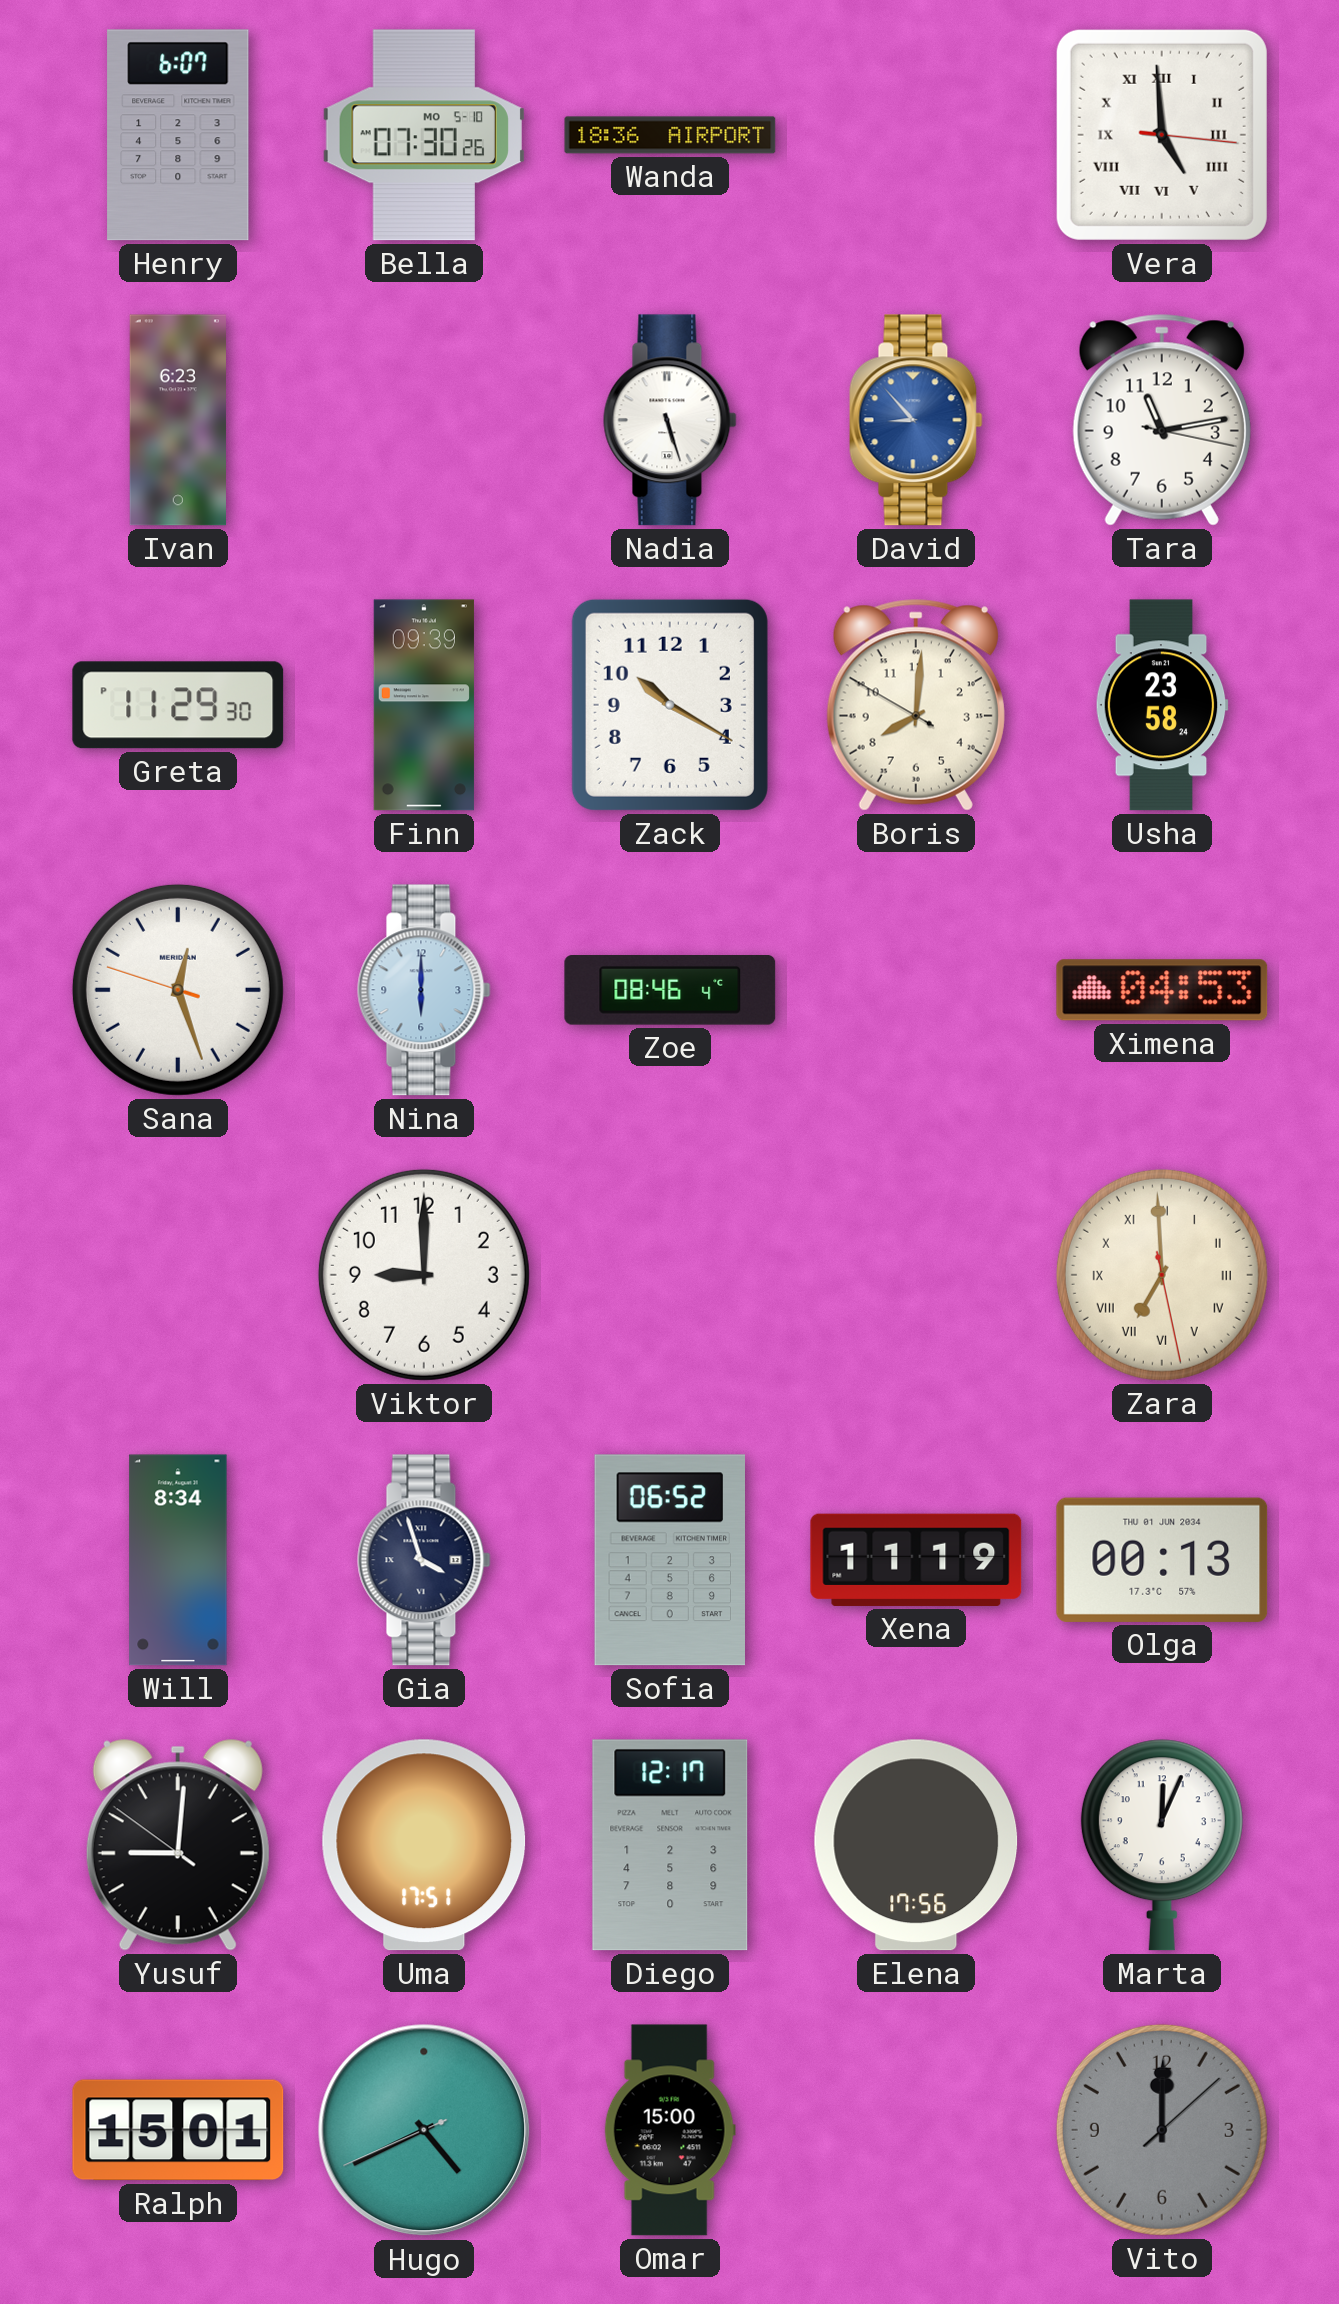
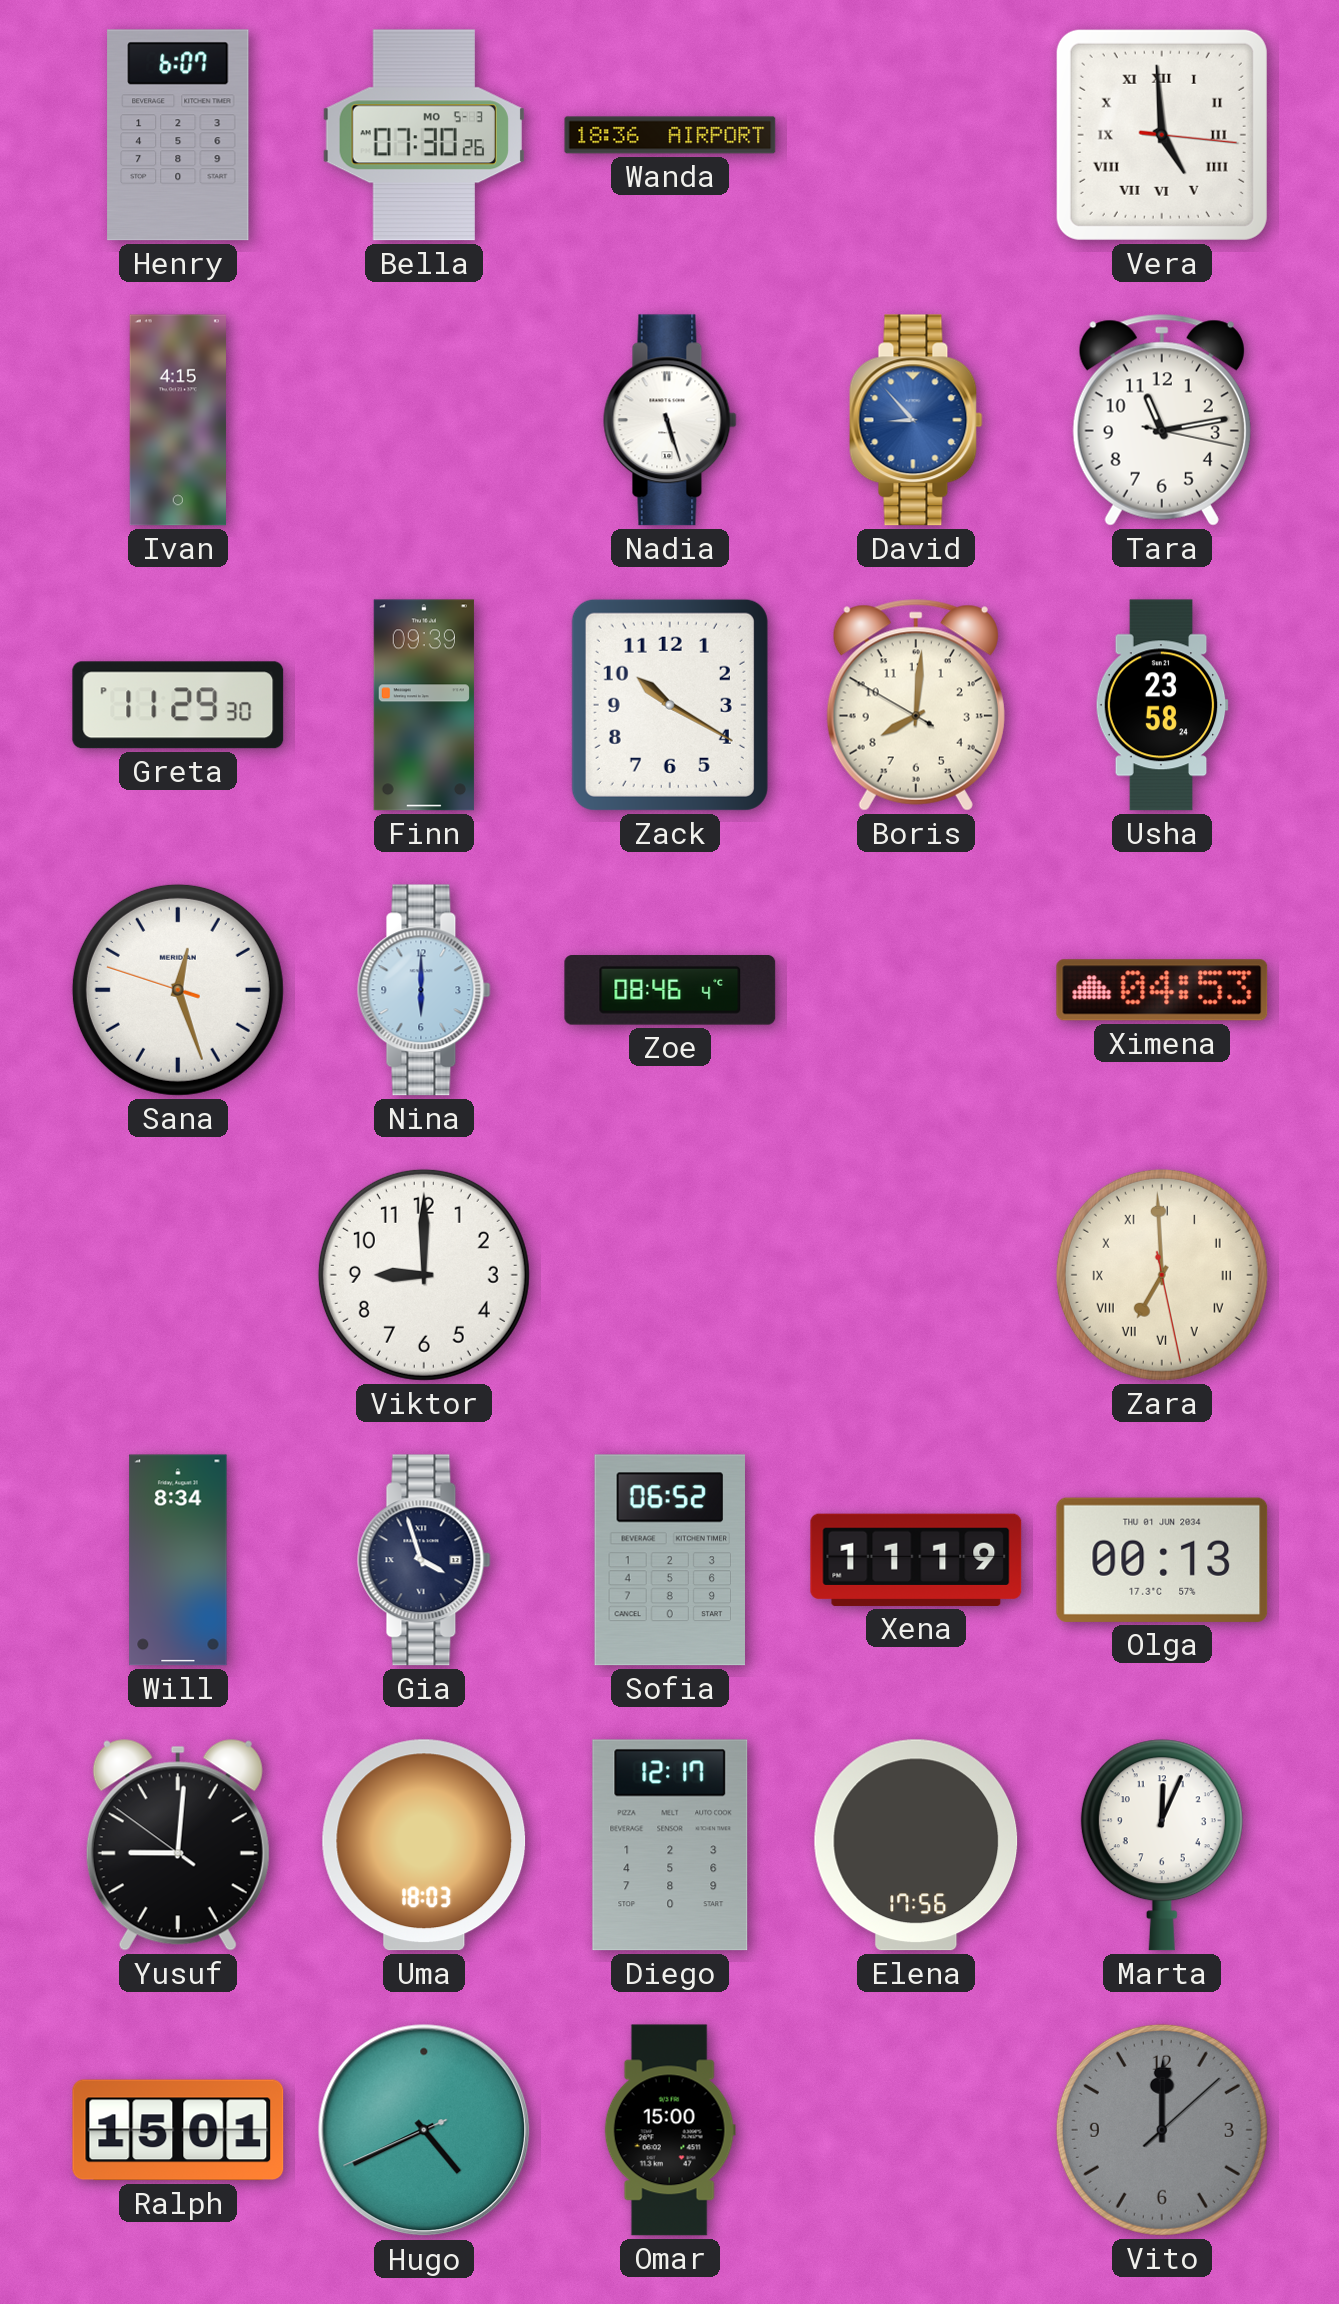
Bella date: MO 5-10 -> MO 5-3
Ivan: 6:23 -> 4:15
Uma: 17:51 -> 18:03
